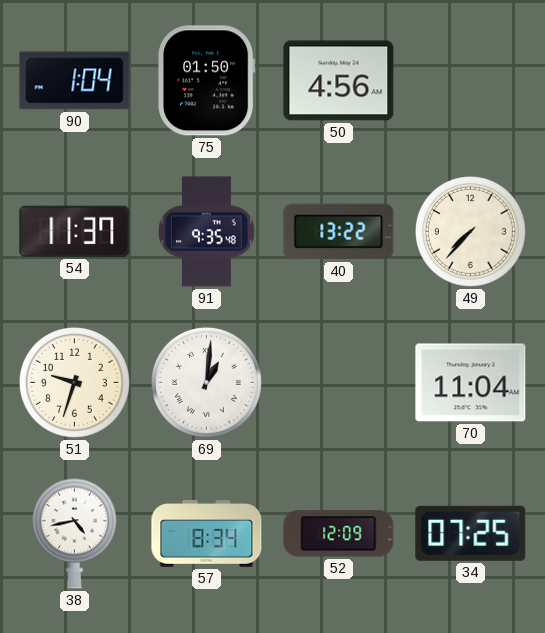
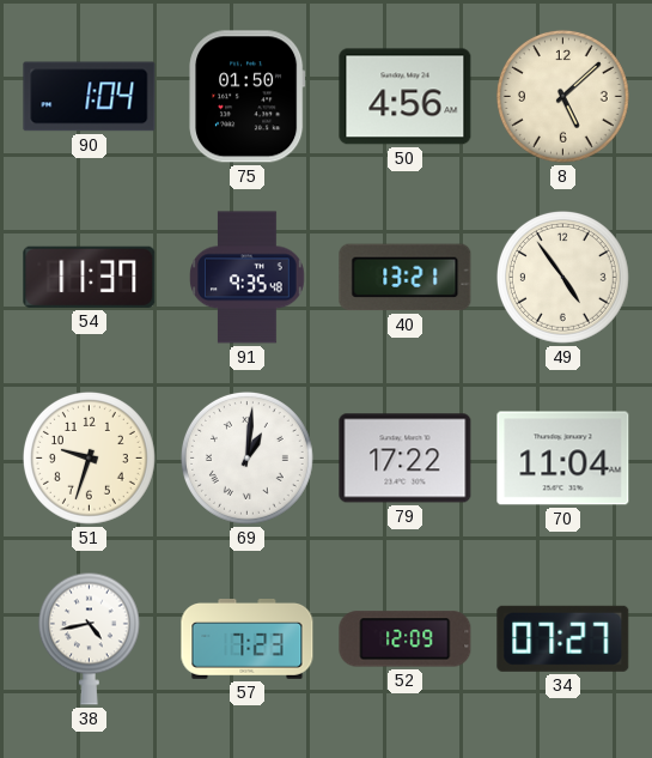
8: none -> 5:08
40: 13:22 -> 13:21
49: 7:37 -> 4:54
79: none -> 17:22
57: 8:34 -> 7:23
34: 07:25 -> 07:27
